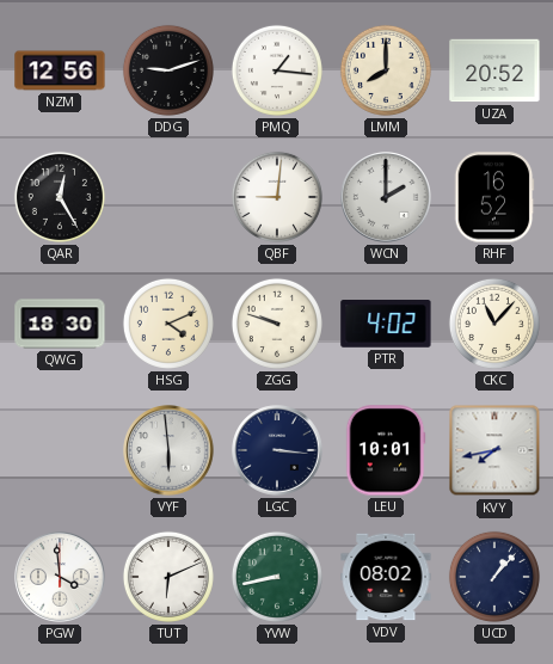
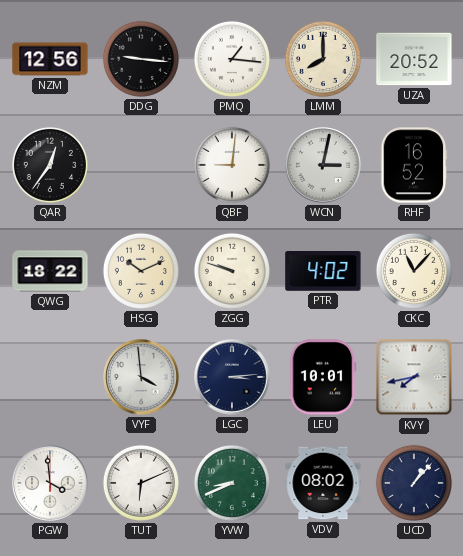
DDG: 9:12 -> 9:16
QAR: 12:25 -> 12:36
WCN: 2:00 -> 3:02
QWG: 18:30 -> 18:22
HSG: 4:11 -> 10:11
VYF: 5:59 -> 3:59
LGC: 3:16 -> 3:14
YVW: 8:43 -> 8:41
